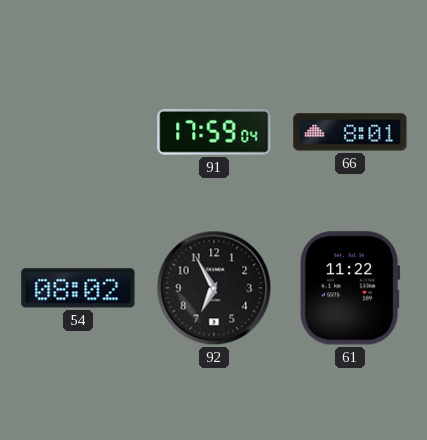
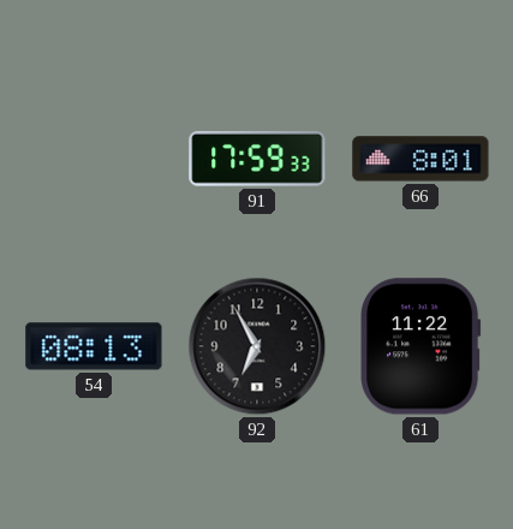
91: 17:59:04 -> 17:59:33
54: 08:02 -> 08:13
